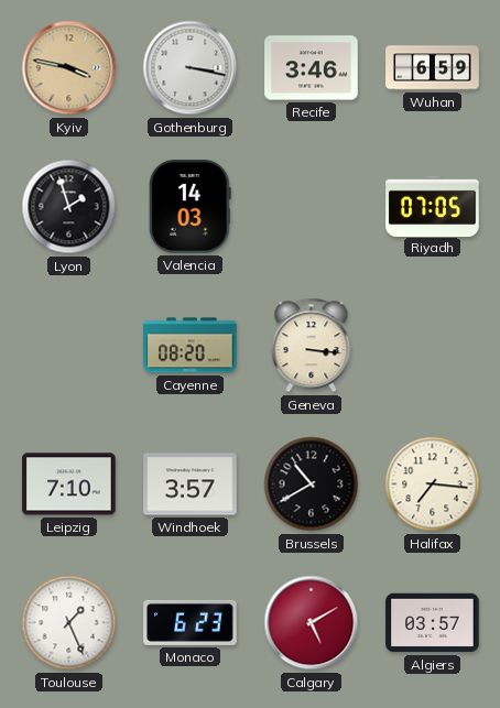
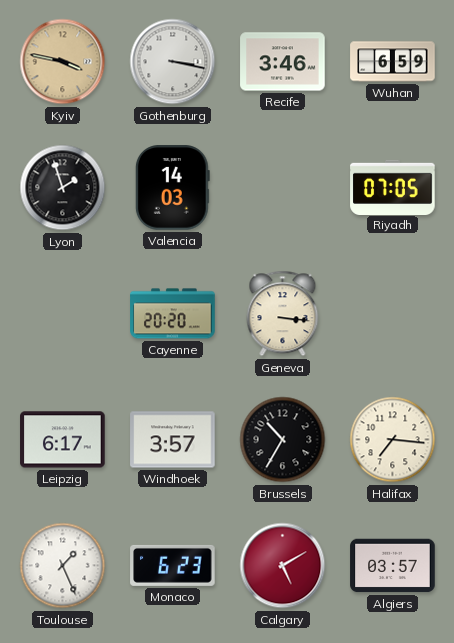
Cayenne: 08:20 -> 20:20
Leipzig: 7:10 -> 6:17
Brussels: 10:40 -> 10:35
